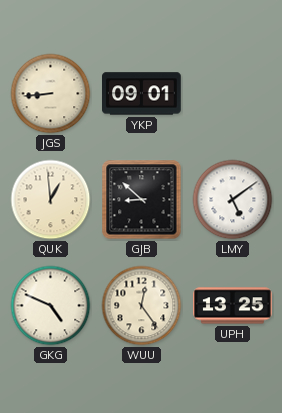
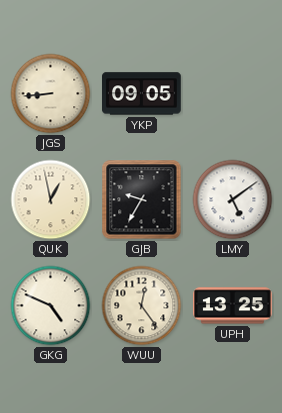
YKP: 09:01 -> 09:05
QUK: 12:59 -> 12:58
GJB: 8:52 -> 9:35
